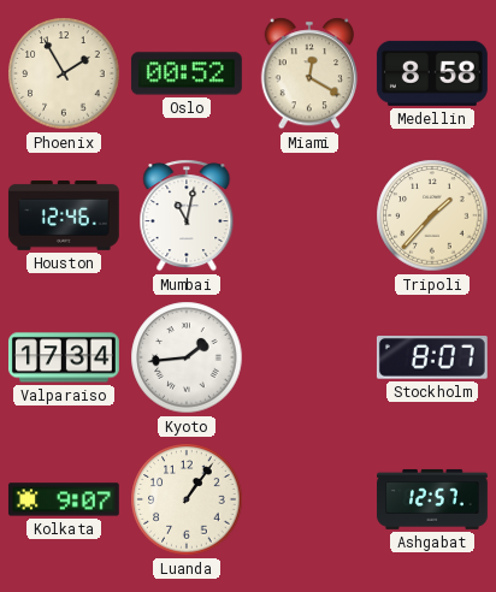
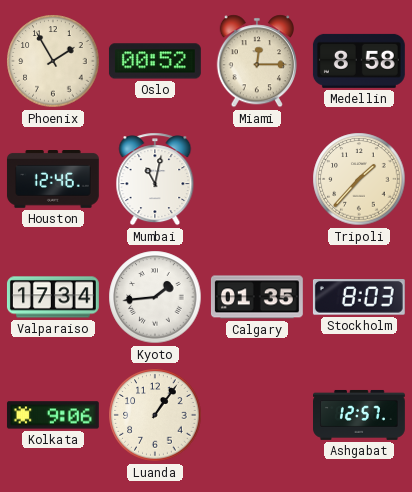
Miami: 12:20 -> 12:15
Calgary: none -> 01:35
Stockholm: 8:07 -> 8:03
Kolkata: 9:07 -> 9:06
